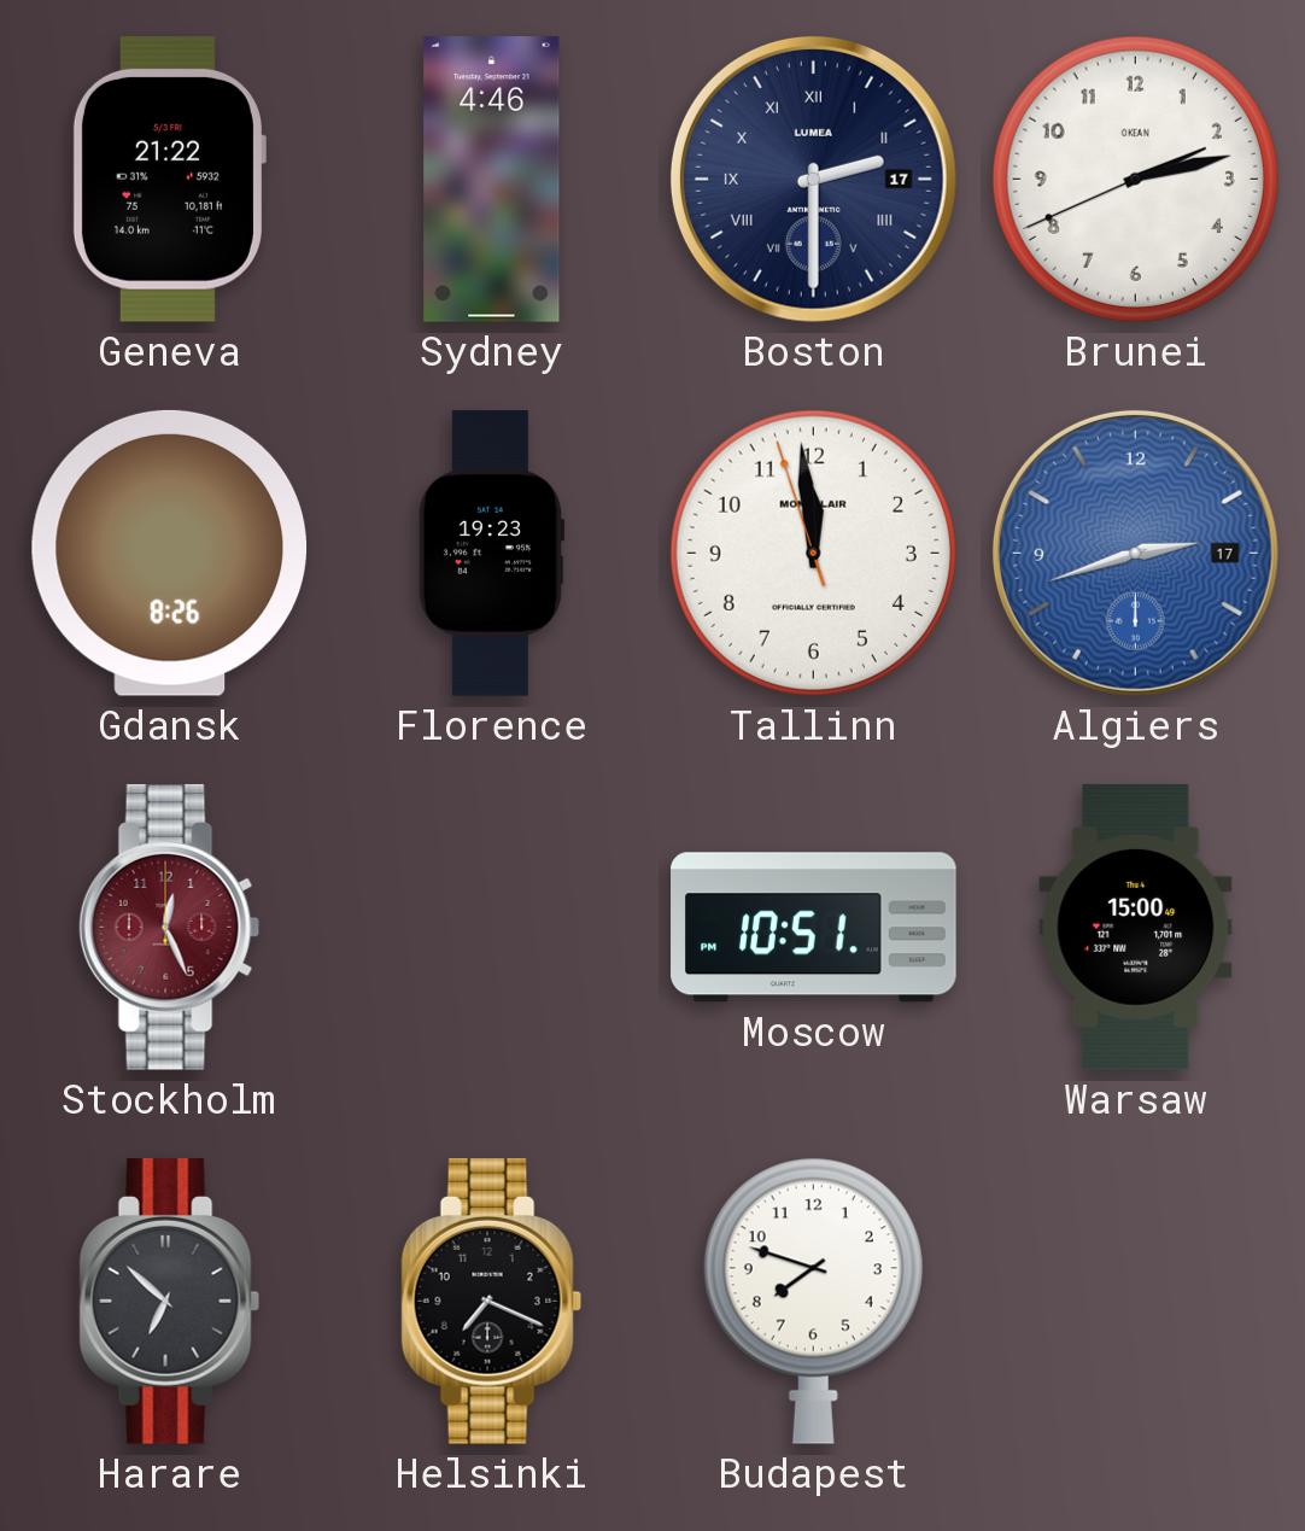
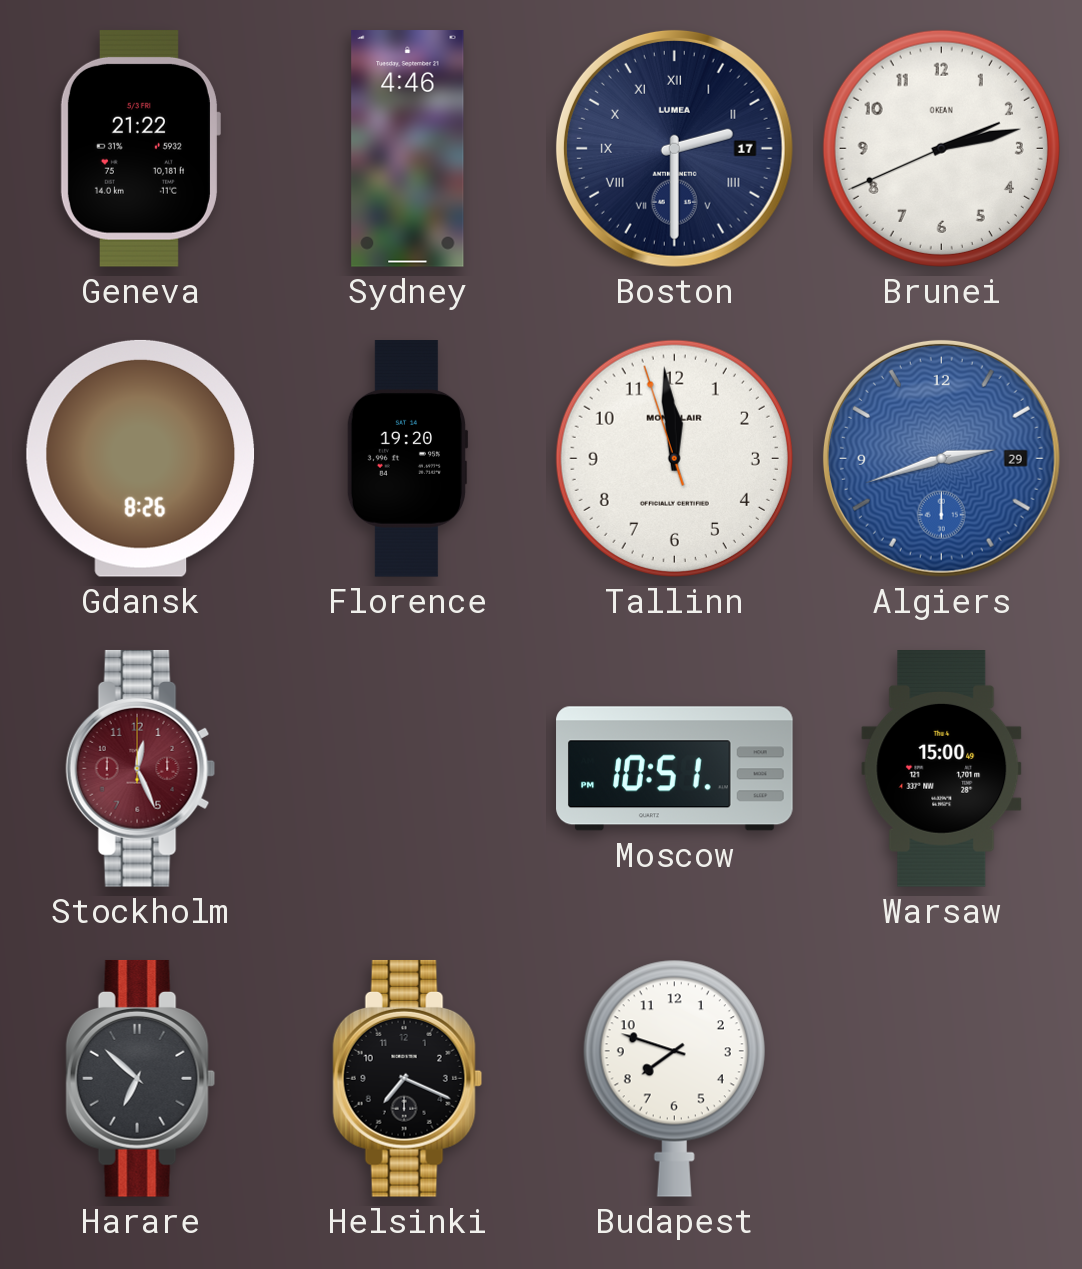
Florence: 19:23 -> 19:20
Algiers date: 17 -> 29
